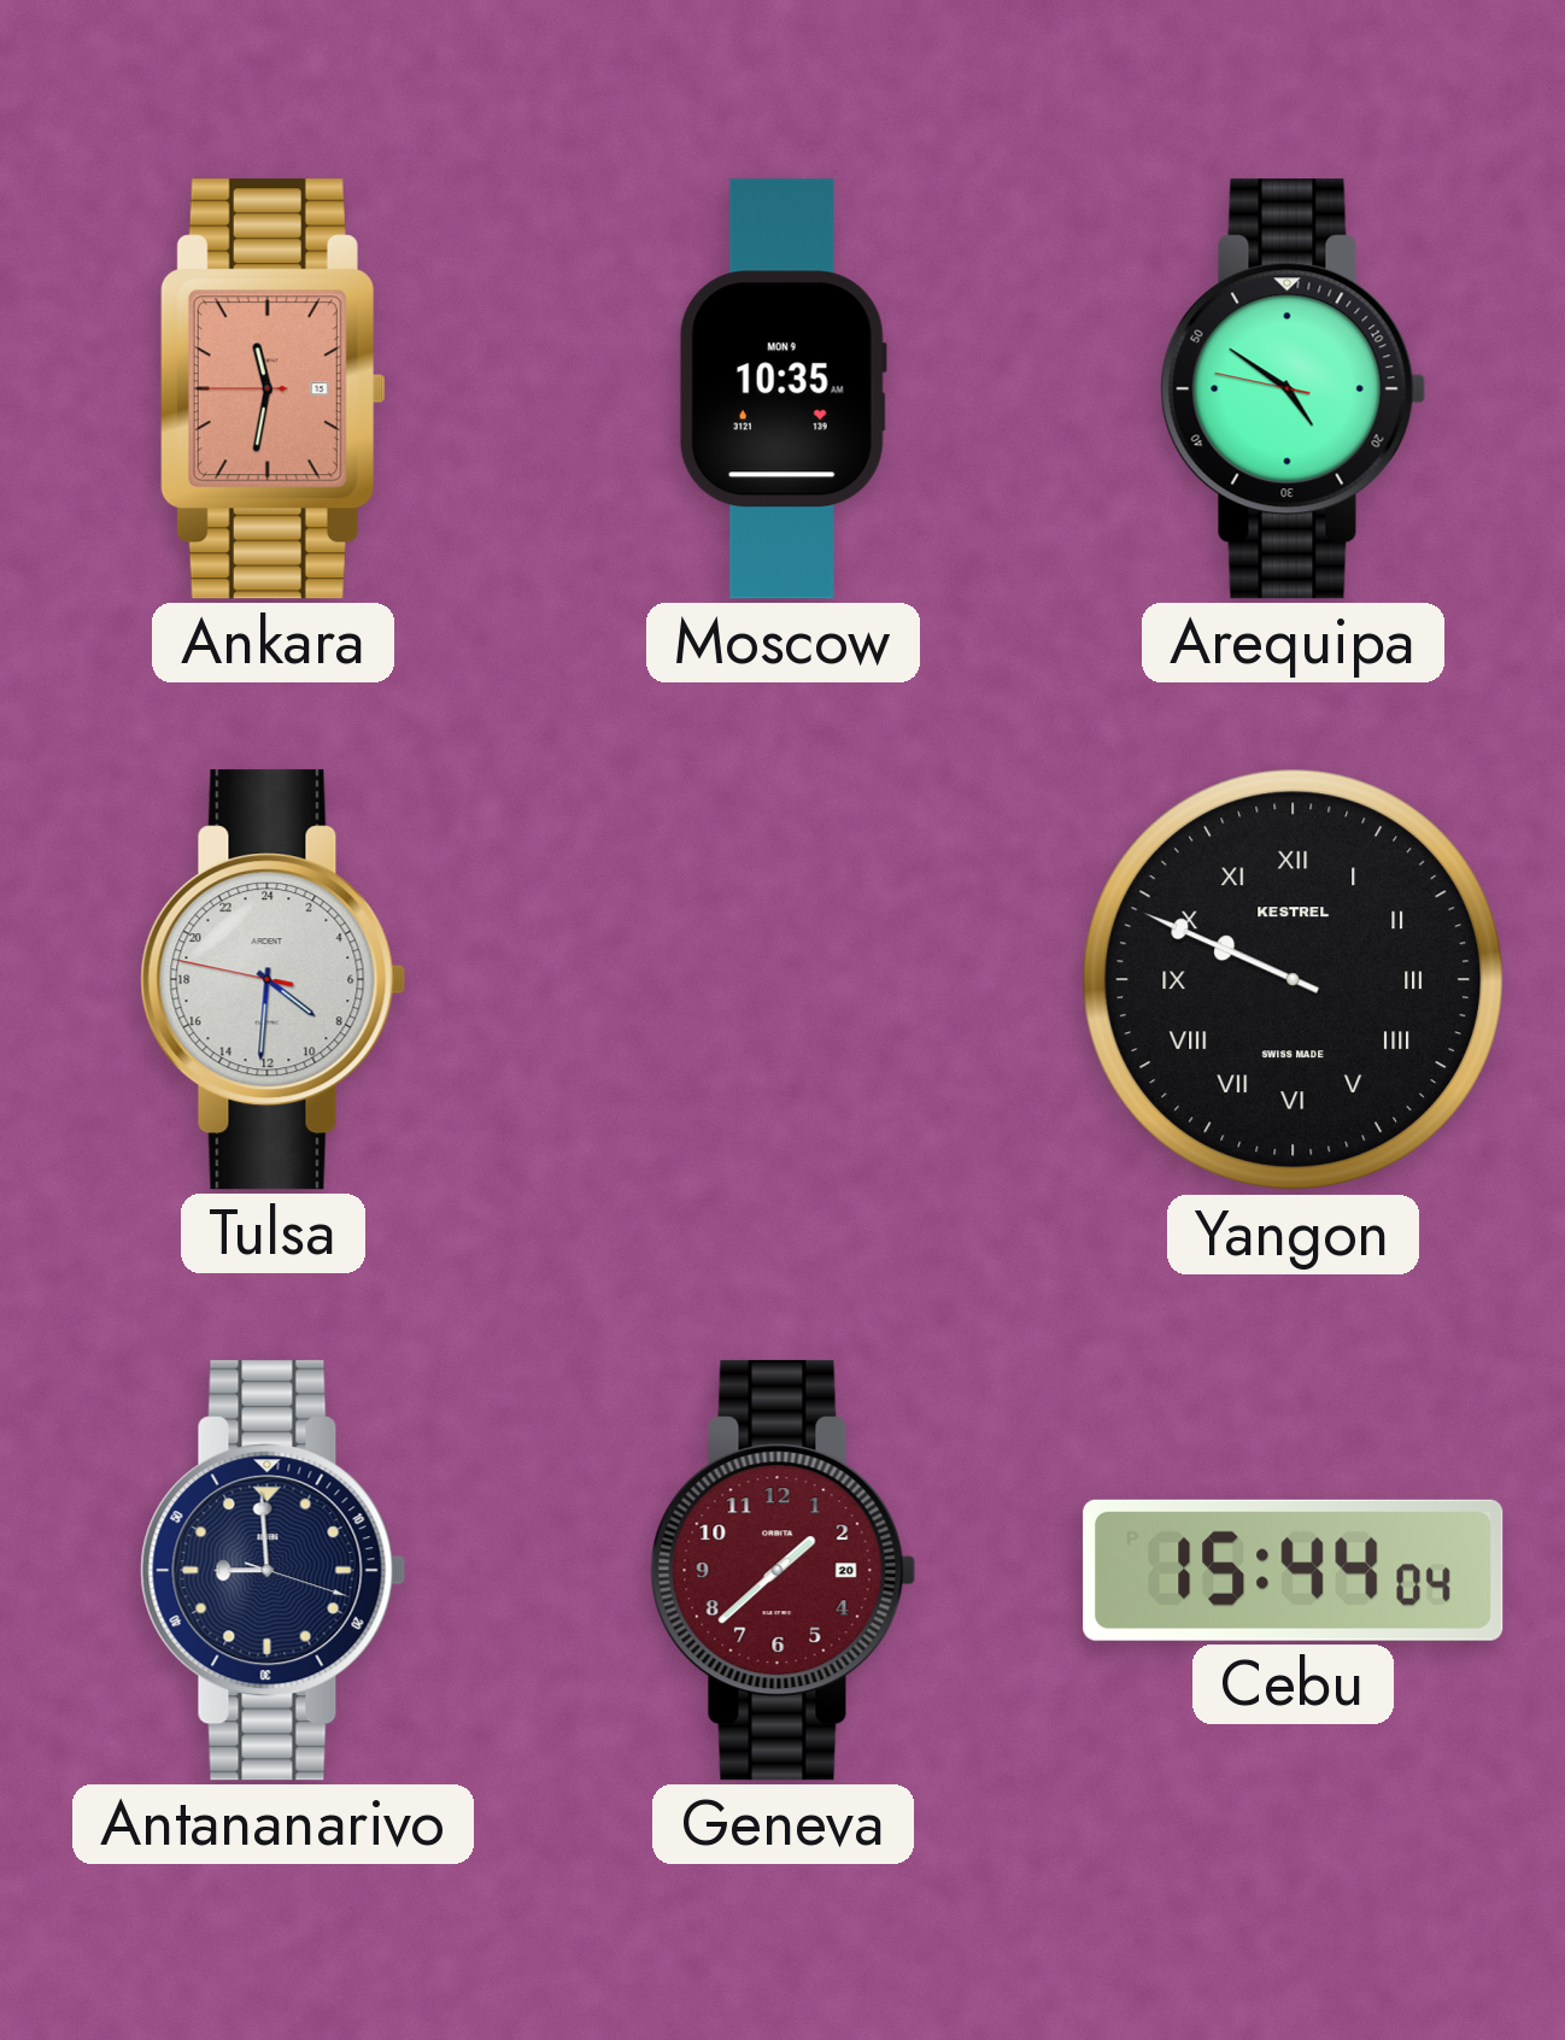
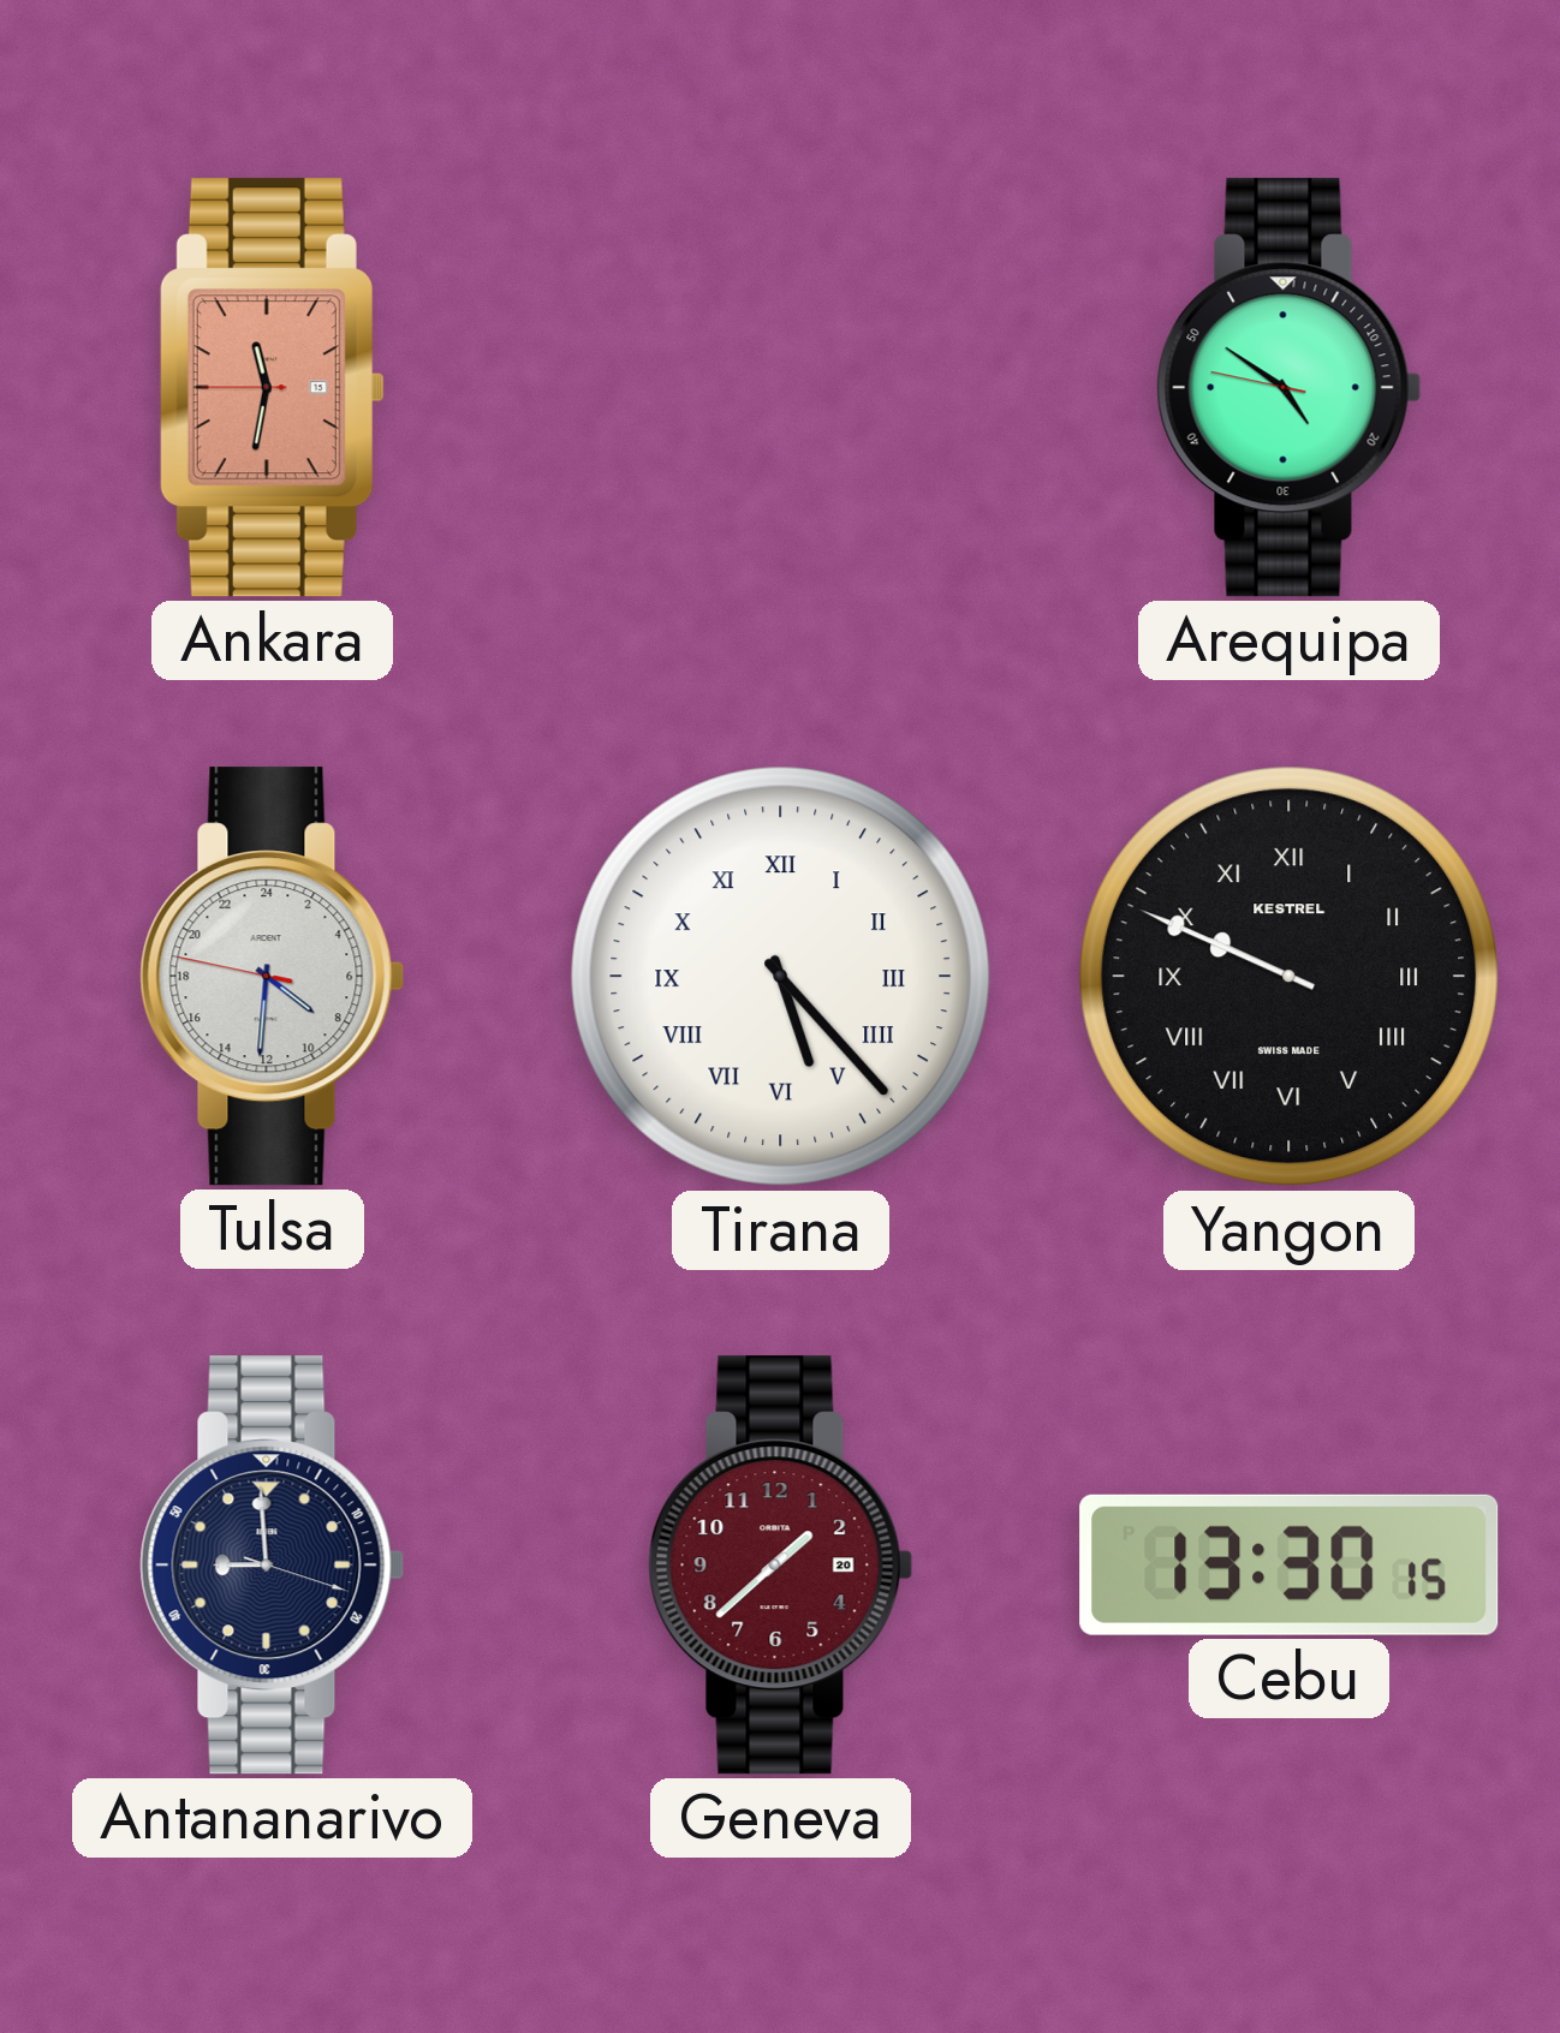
Moscow: 10:35 -> none
Tirana: none -> 5:23
Cebu: 15:44 -> 13:30
